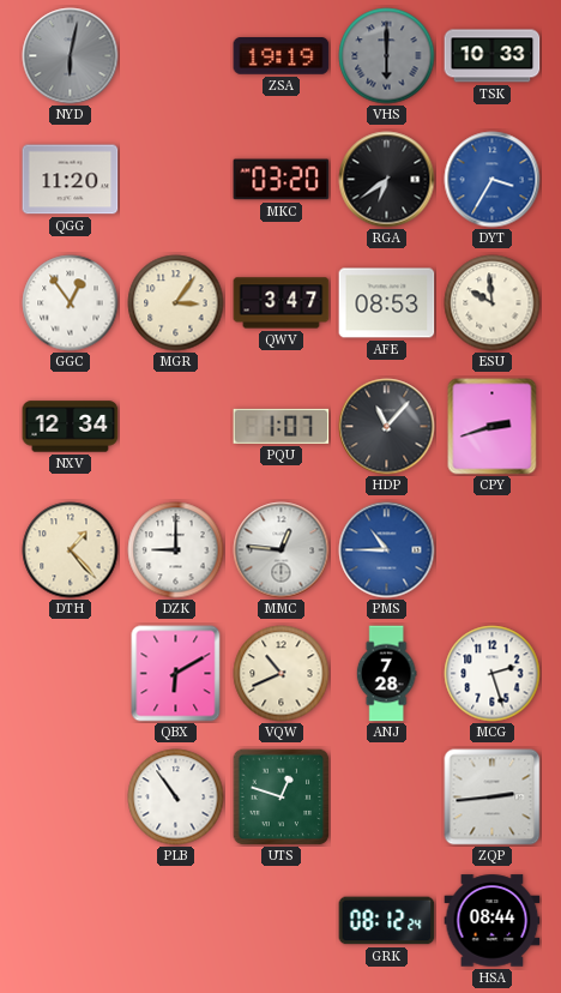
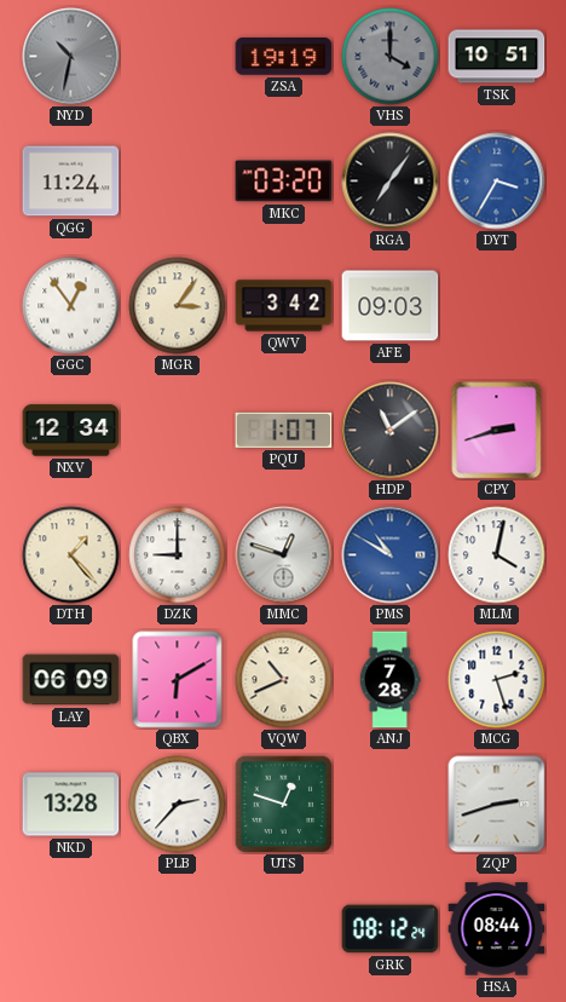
NYD: 6:02 -> 10:32
VHS: 6:00 -> 4:00
TSK: 10:33 -> 10:51
QGG: 11:20 -> 11:24
RGA: 6:39 -> 7:06
QWV: 3:47 -> 3:42
AFE: 08:53 -> 09:03
ESU: 9:59 -> none
HDP: 11:07 -> 11:09
MMC: 12:46 -> 12:48
PMS: 10:45 -> 10:50
MLM: none -> 4:02
LAY: none -> 06:09
NKD: none -> 13:28
PLB: 10:54 -> 2:37
ZQP: 2:44 -> 2:42
